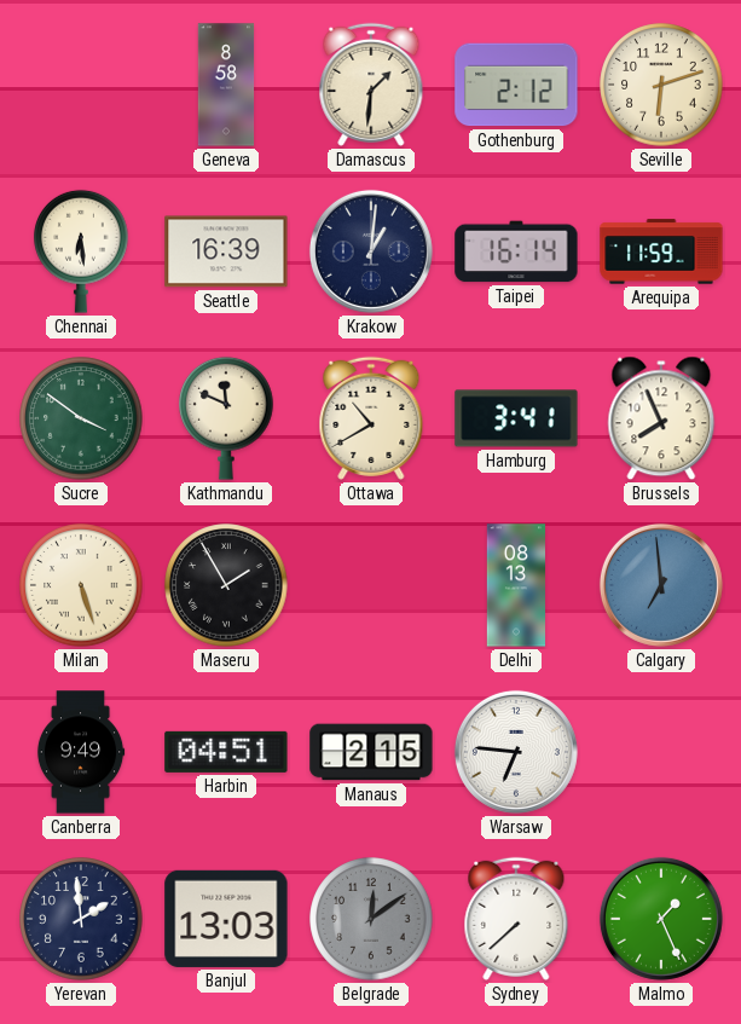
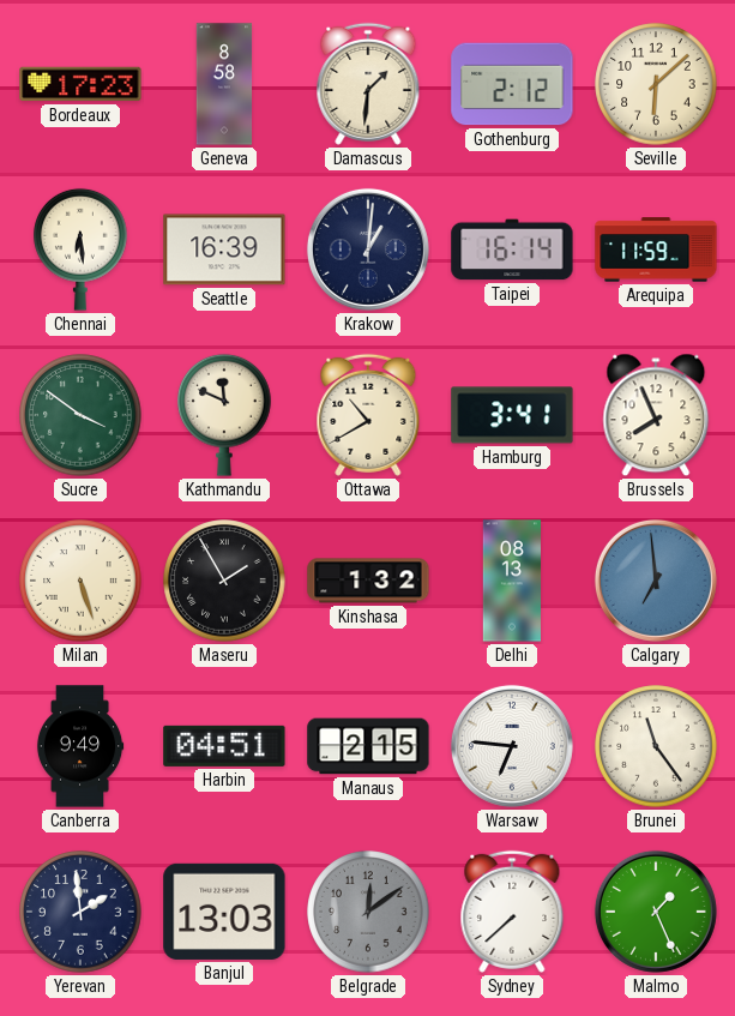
Bordeaux: none -> 17:23
Seville: 6:12 -> 6:08
Kinshasa: none -> 1:32
Brunei: none -> 11:24
